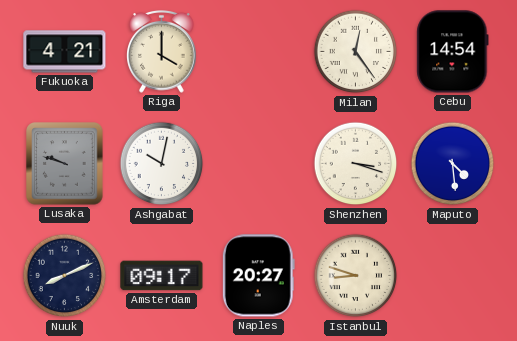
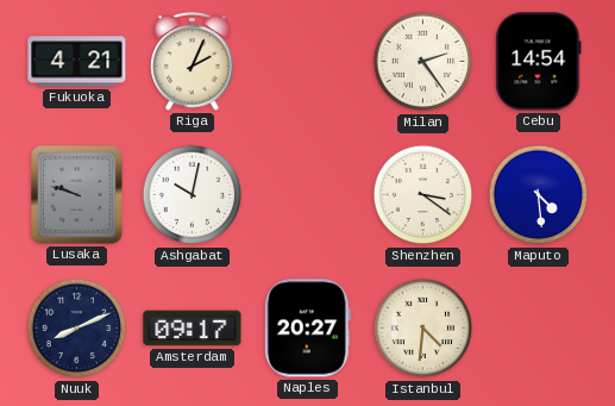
Riga: 4:00 -> 2:04
Milan: 12:24 -> 2:24
Shenzhen: 3:18 -> 3:21
Istanbul: 8:48 -> 4:31
